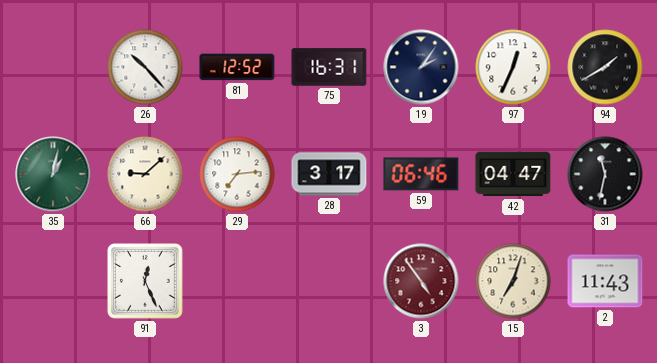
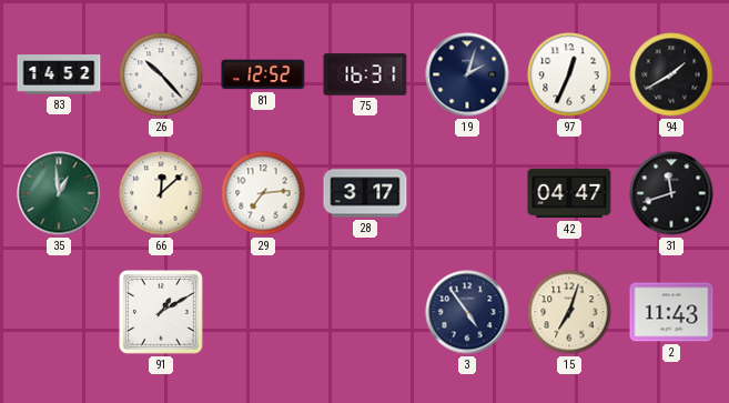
83: none -> 14:52
19: 2:06 -> 2:03
35: 1:02 -> 12:59
66: 9:08 -> 12:08
59: 06:46 -> none
31: 11:32 -> 11:42
91: 12:26 -> 1:10
3 dial: burgundy -> navy
